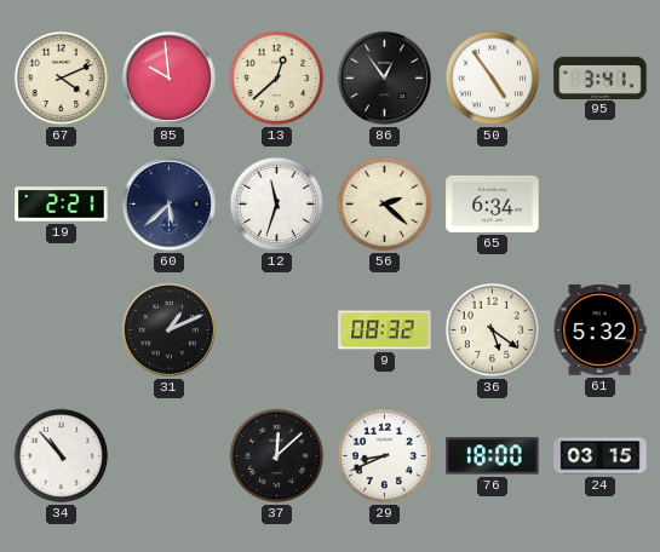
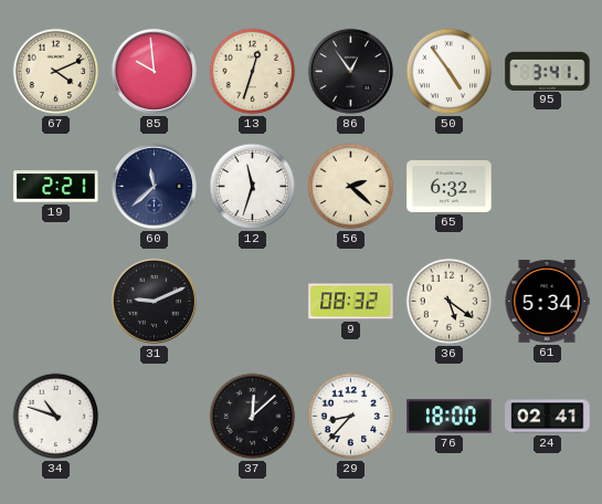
13: 12:38 -> 12:33
60: 5:38 -> 11:38
65: 6:34 -> 6:32
31: 1:11 -> 9:11
61: 5:32 -> 5:34
34: 10:53 -> 10:48
29: 8:41 -> 8:37
24: 03:15 -> 02:41
